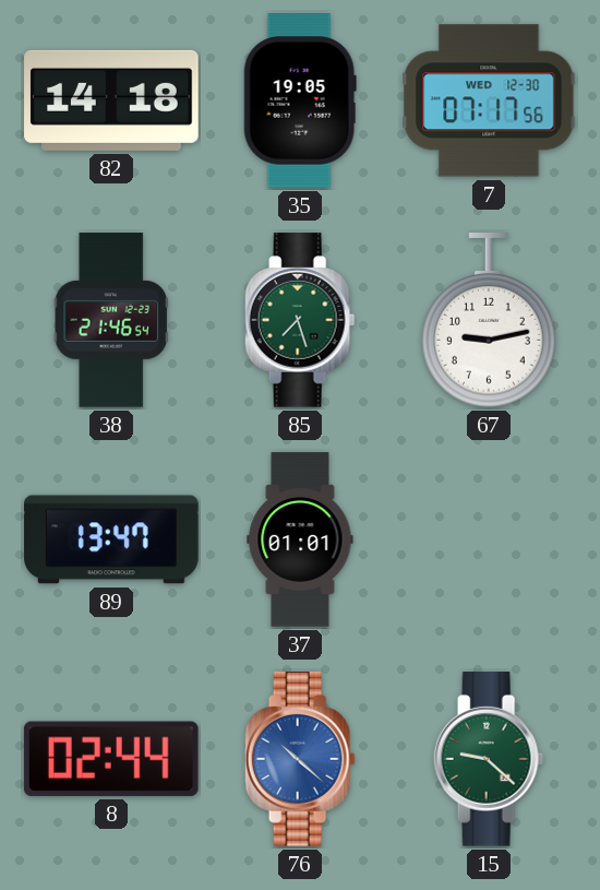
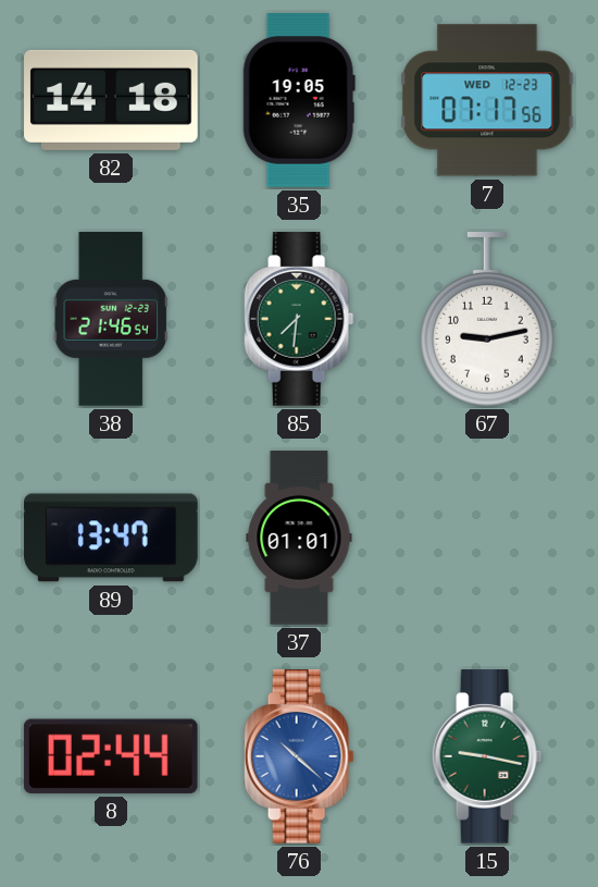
7 date: WED 12-30 -> WED 12-23
85: 7:27 -> 7:31
15: 9:22 -> 9:17
